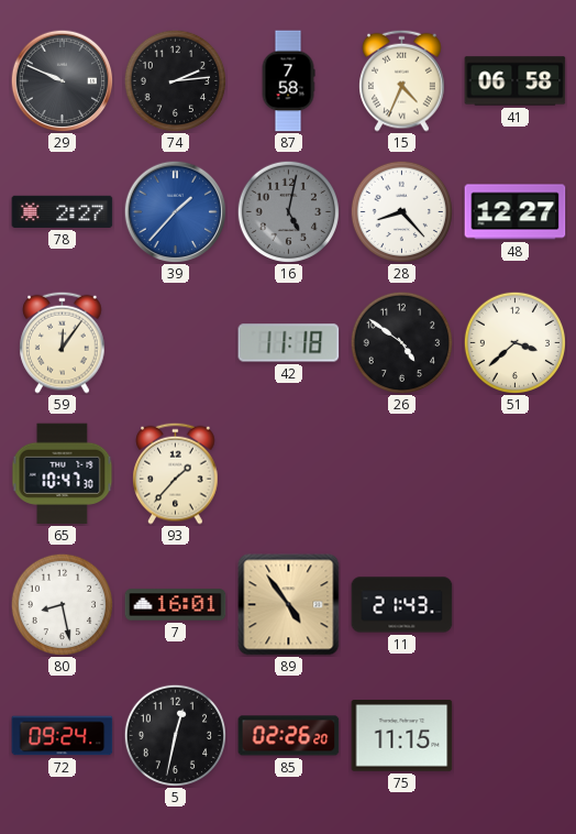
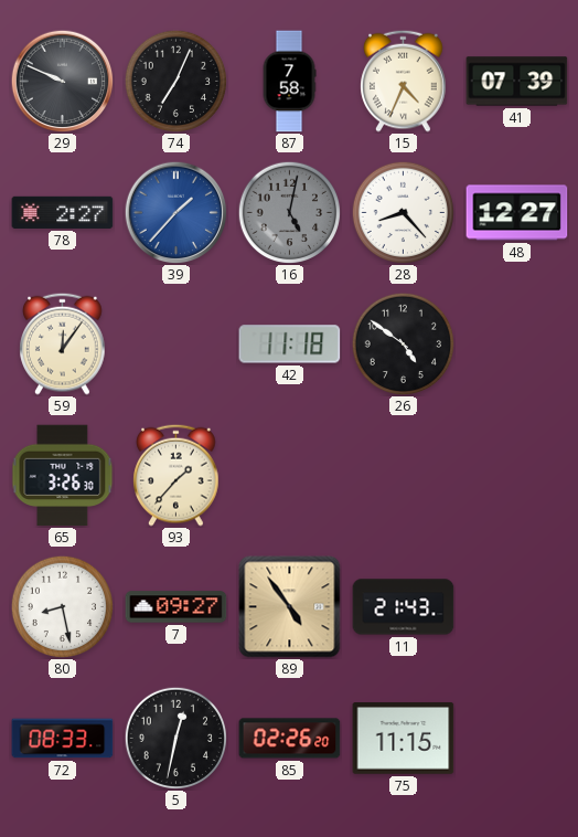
74: 2:14 -> 7:04
41: 06:58 -> 07:39
51: 3:38 -> none
65: 10:47 -> 3:26
7: 16:01 -> 09:27
72: 09:24 -> 08:33
